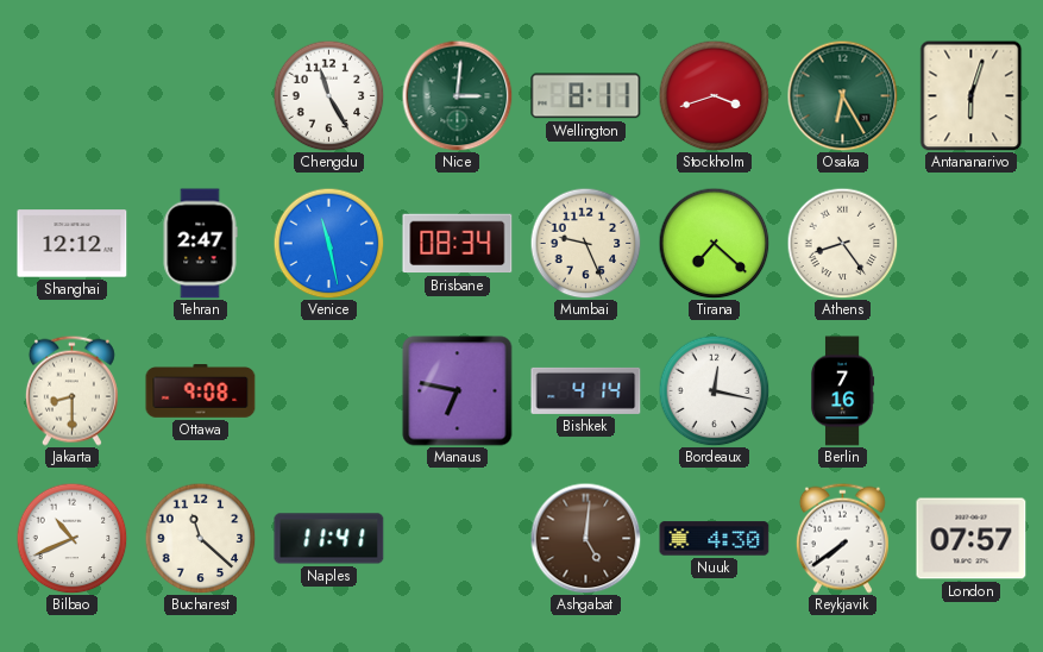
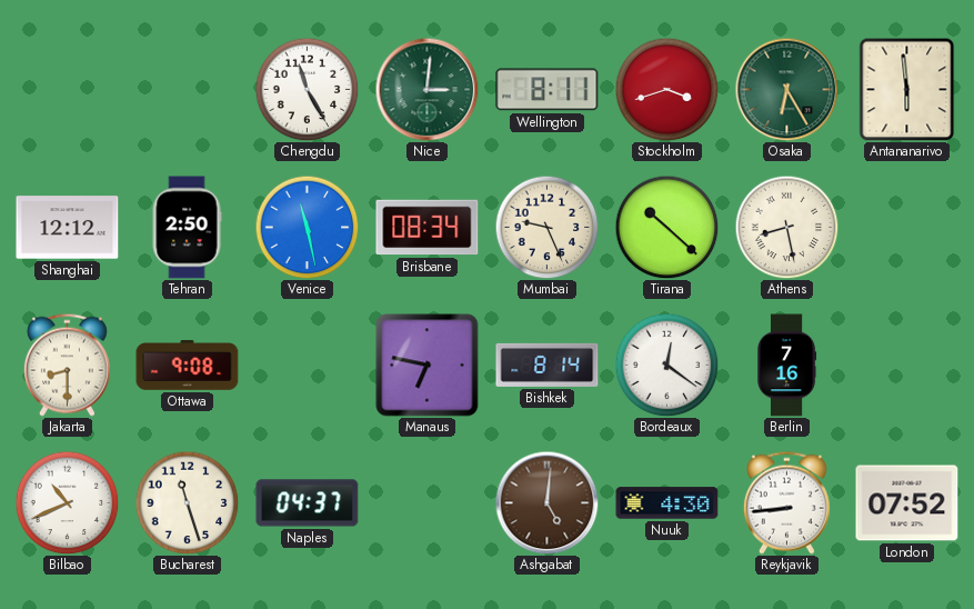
Antananarivo: 6:03 -> 5:59
Tehran: 2:47 -> 2:50
Tirana: 7:22 -> 10:22
Athens: 8:24 -> 8:28
Bishkek: 4:14 -> 8:14
Bordeaux: 12:17 -> 12:21
Bucharest: 11:22 -> 11:27
Naples: 11:41 -> 04:37
Reykjavik: 7:39 -> 8:44
London: 07:57 -> 07:52
